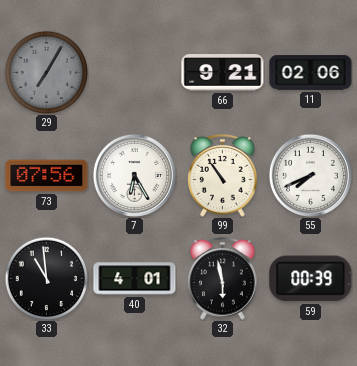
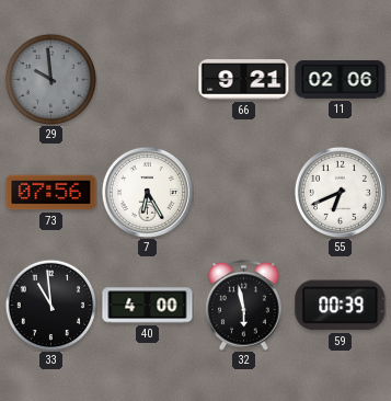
29: 7:05 -> 9:59
99: 10:54 -> none
55: 7:41 -> 6:41
40: 4:01 -> 4:00
